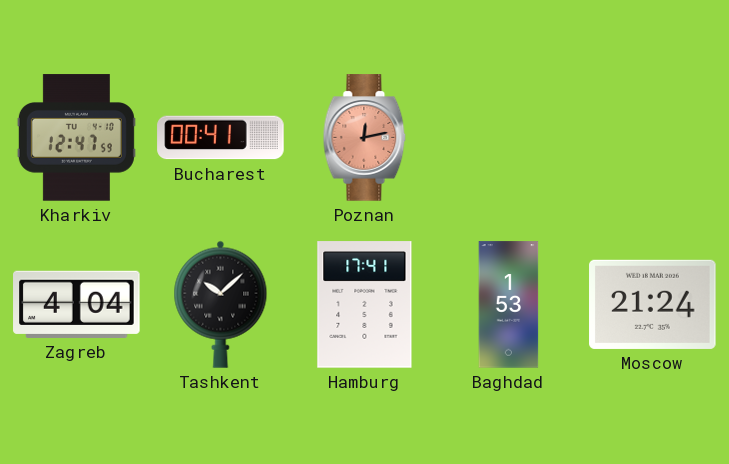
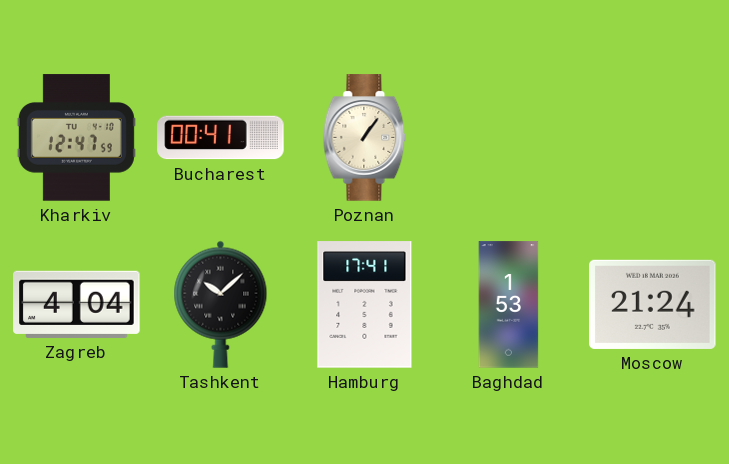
Poznan: 12:13 -> 1:06
Poznan dial: salmon -> cream
